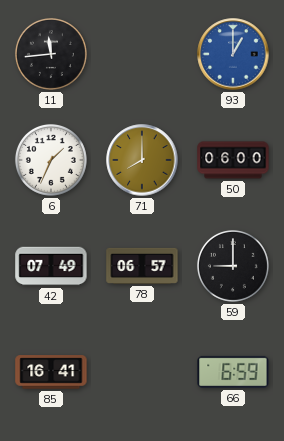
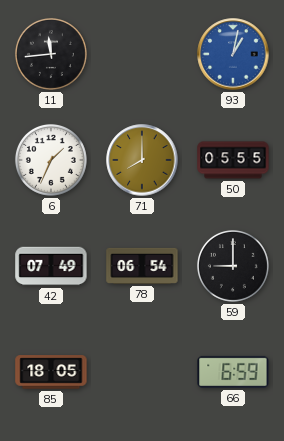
93: 1:00 -> 1:02
50: 06:00 -> 05:55
78: 06:57 -> 06:54
85: 16:41 -> 18:05
